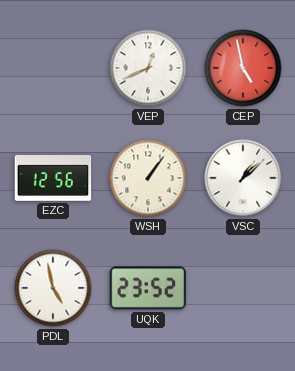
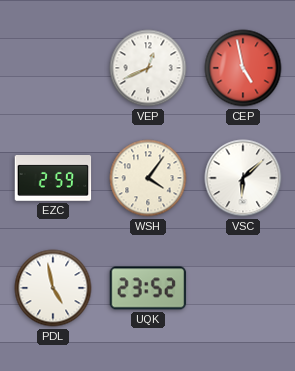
EZC: 12:56 -> 2:59
WSH: 1:06 -> 4:06
VSC: 1:08 -> 6:08
